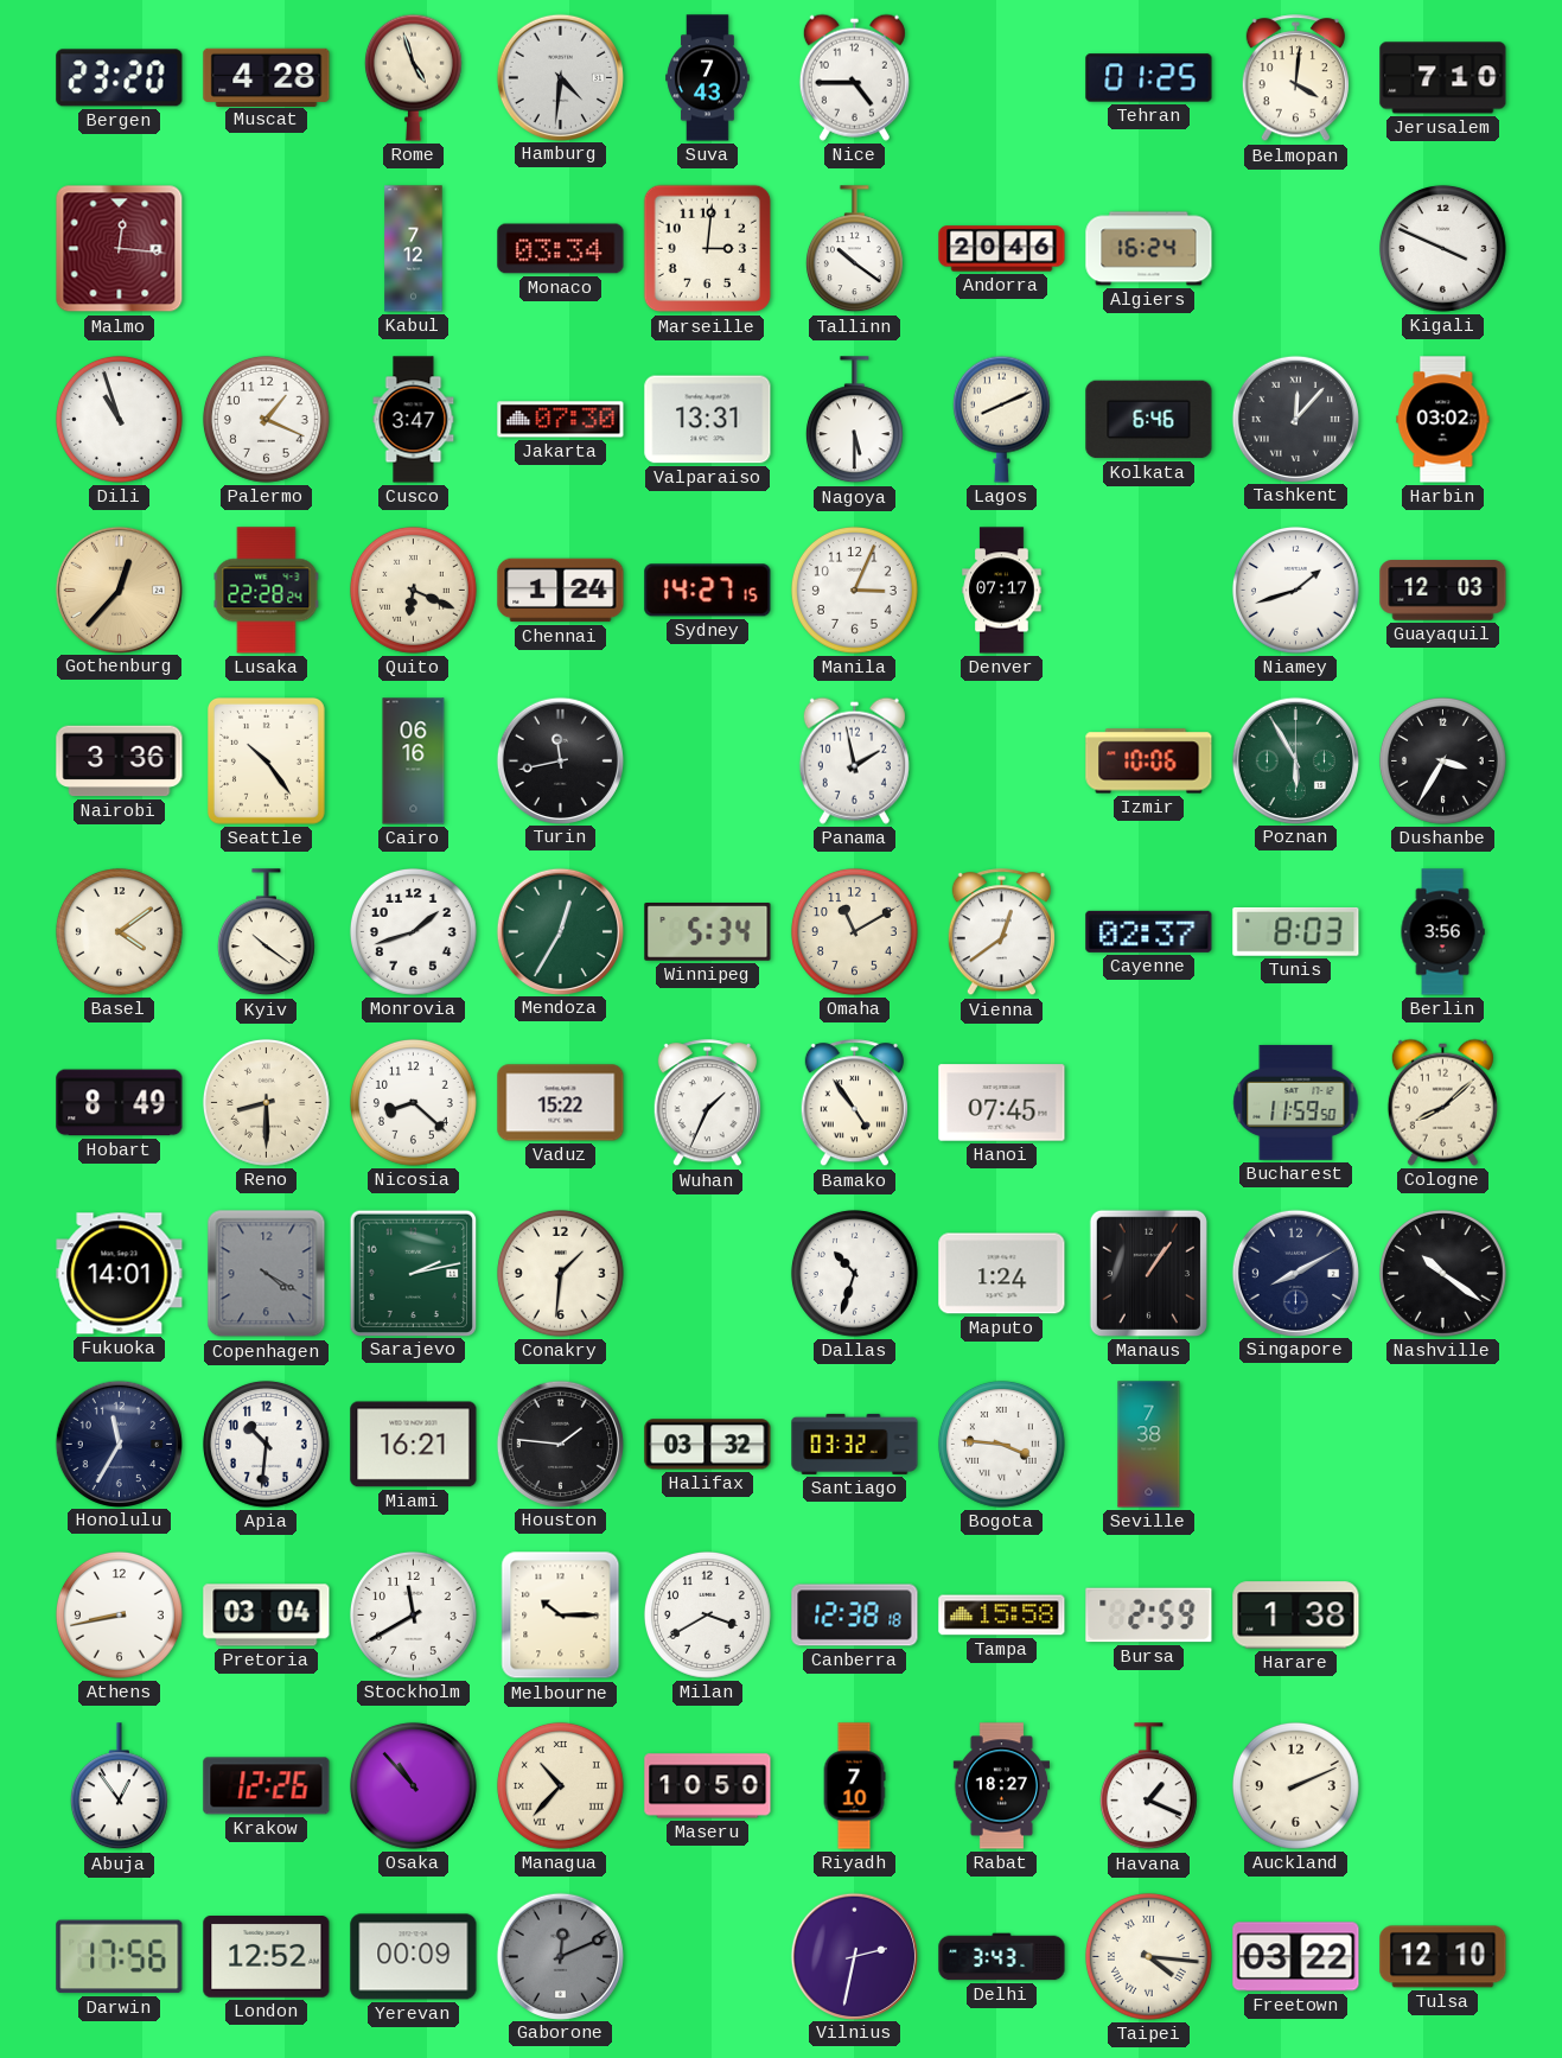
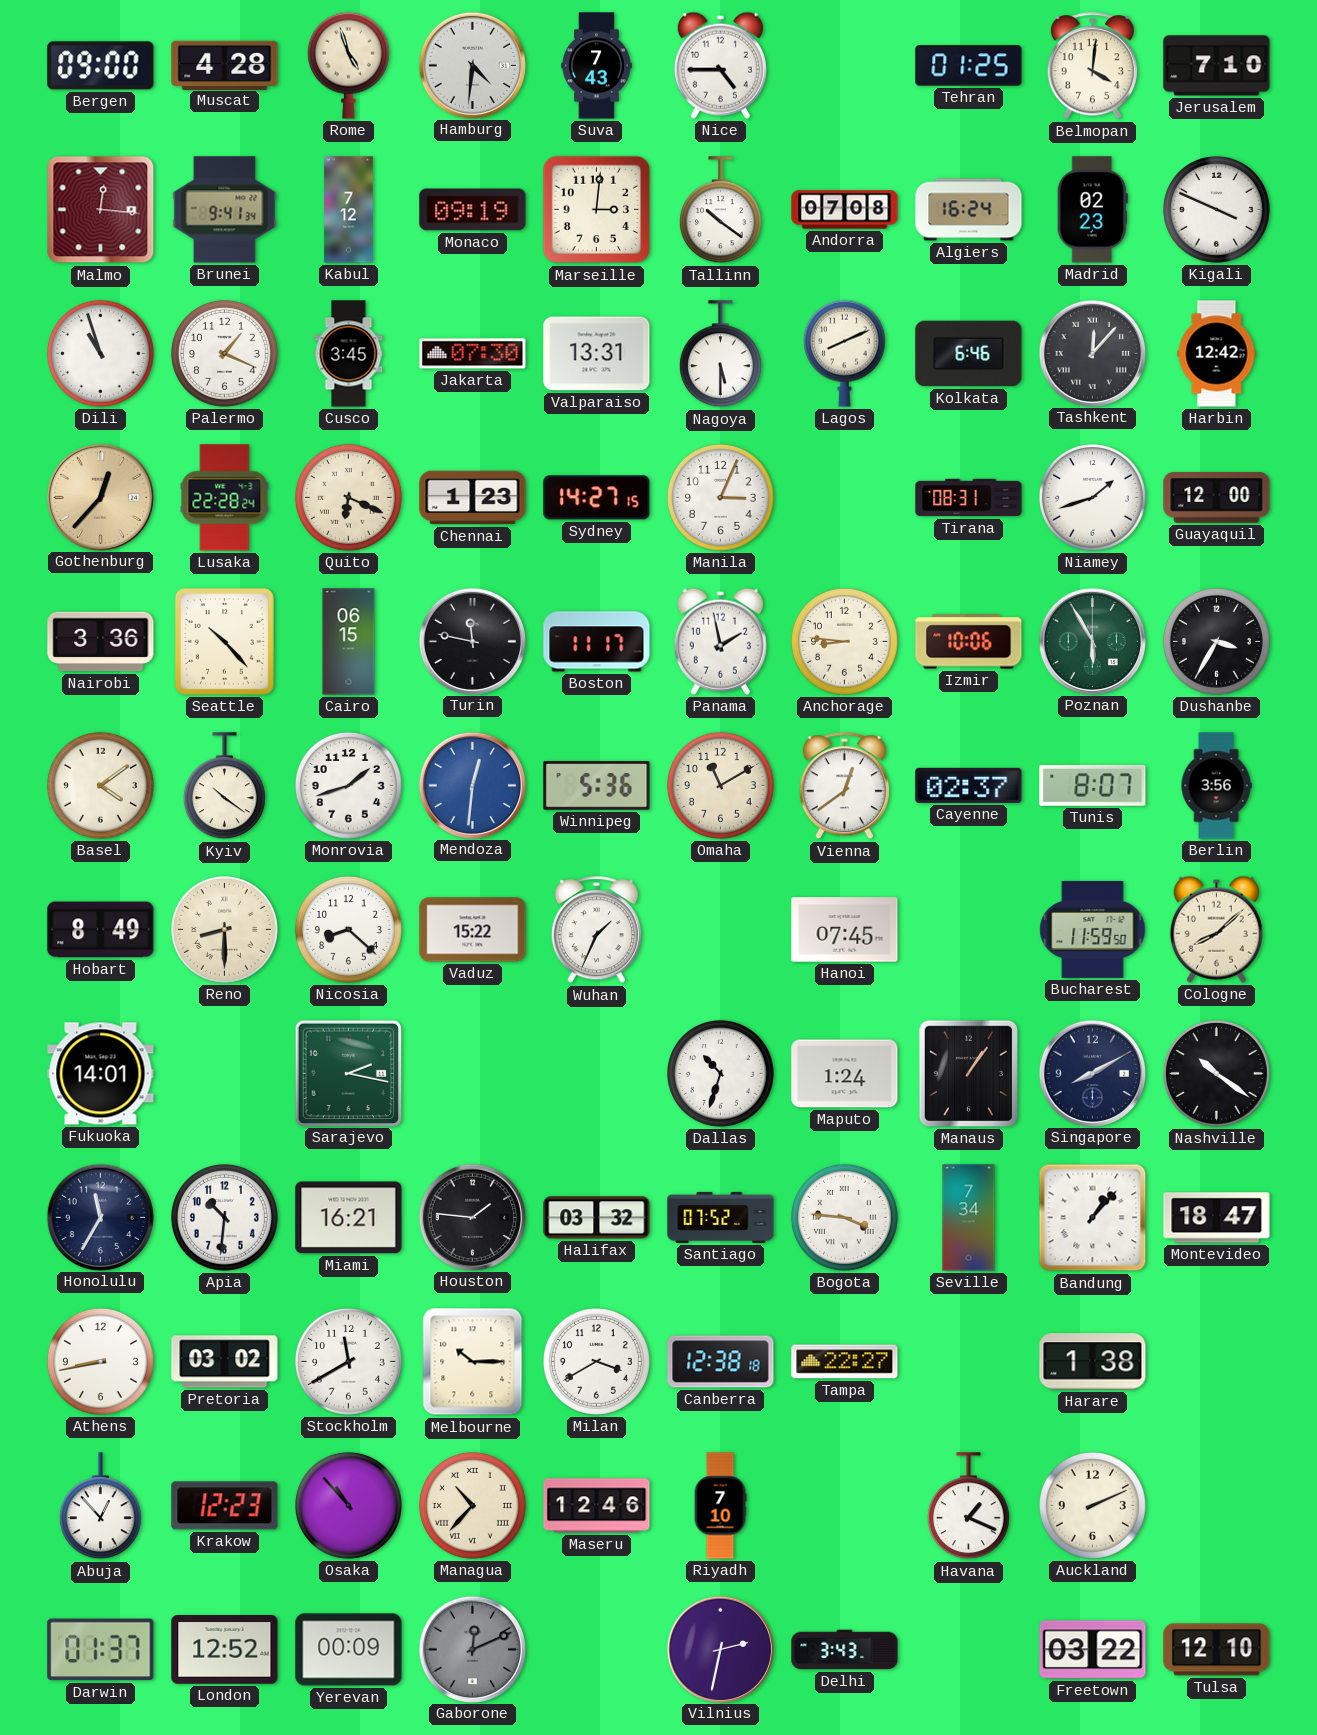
Bergen: 23:20 -> 09:00
Brunei: none -> 9:41
Monaco: 03:34 -> 09:19
Andorra: 20:46 -> 07:08
Madrid: none -> 02:23
Cusco: 3:47 -> 3:45
Harbin: 03:02 -> 12:42
Chennai: 1:24 -> 1:23
Denver: 07:17 -> none
Tirana: none -> 08:31
Guayaquil: 12:03 -> 12:00
Seattle: 10:24 -> 10:23
Cairo: 06:16 -> 06:15
Turin: 11:43 -> 11:47
Boston: none -> 11:17
Anchorage: none -> 8:46
Mendoza: 12:35 -> 12:31
Mendoza dial: green -> blue
Winnipeg: 5:34 -> 5:36
Tunis: 8:03 -> 8:07
Bamako: 4:54 -> none
Copenhagen: 4:20 -> none
Sarajevo: 2:13 -> 2:17
Conakry: 1:31 -> none
Santiago: 03:32 -> 07:52
Seville: 7:38 -> 7:34
Bandung: none -> 1:07
Montevideo: none -> 18:47
Pretoria: 03:04 -> 03:02
Tampa: 15:58 -> 22:27
Bursa: 2:59 -> none
Abuja: 12:54 -> 12:53
Krakow: 12:26 -> 12:23
Maseru: 10:50 -> 12:46
Rabat: 18:27 -> none
Darwin: 17:56 -> 01:37
Taipei: 4:16 -> none
